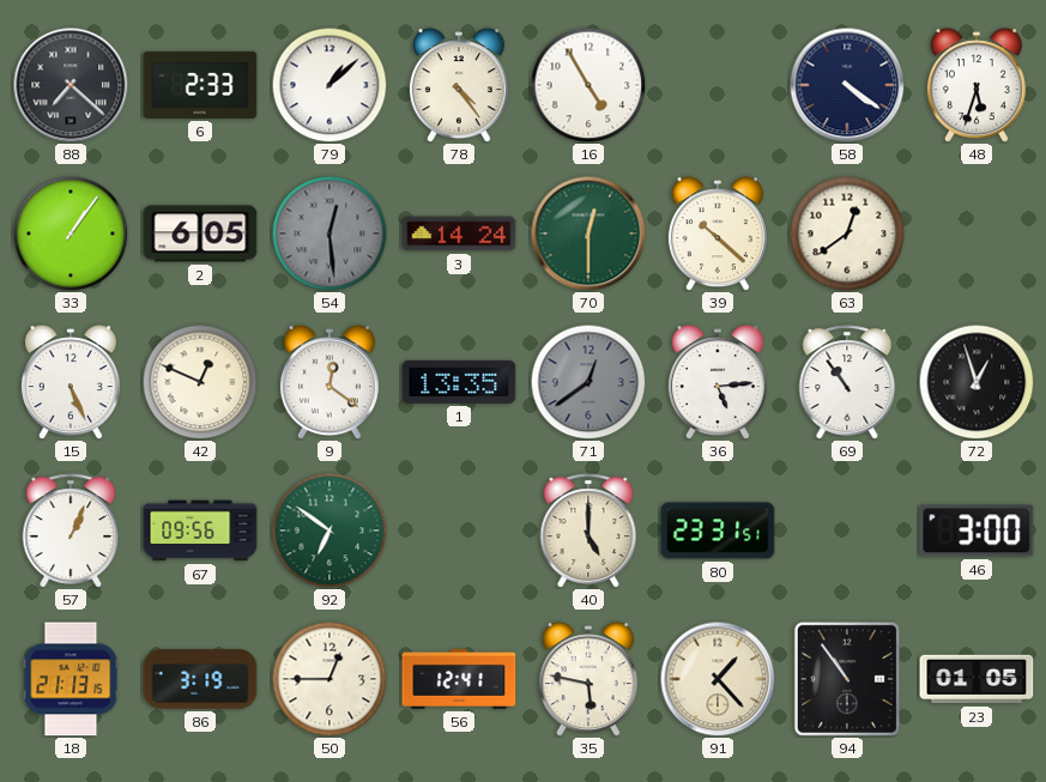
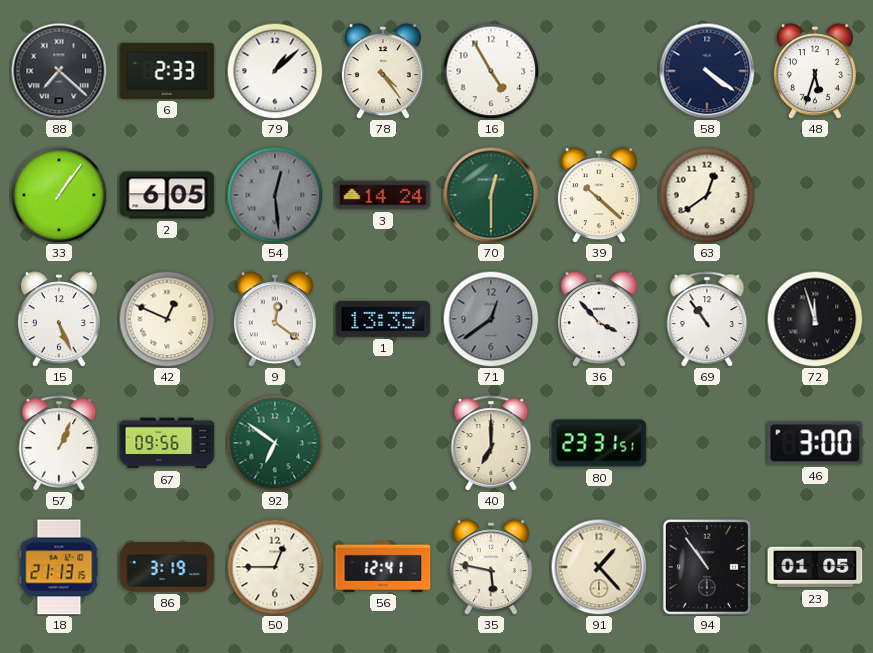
36: 5:14 -> 3:53
72: 12:57 -> 11:57
40: 5:00 -> 7:00
